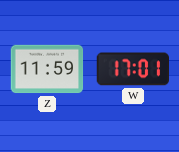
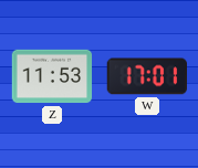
Z: 11:59 -> 11:53
